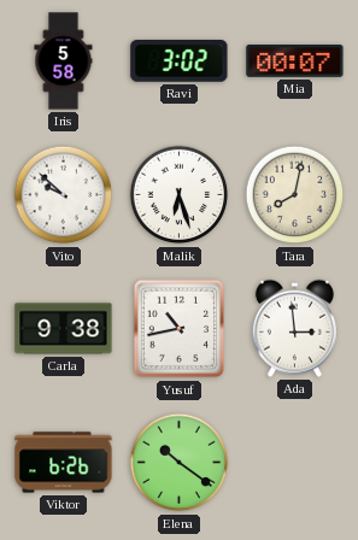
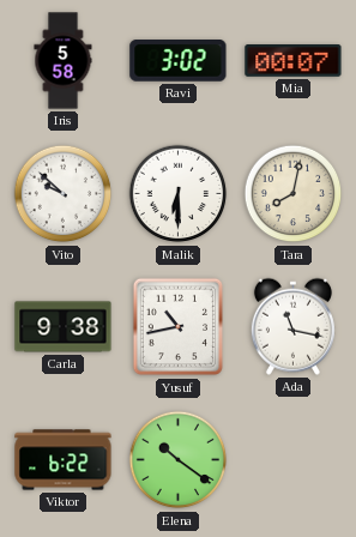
Malik: 6:27 -> 6:30
Ada: 2:59 -> 11:17
Viktor: 6:26 -> 6:22
